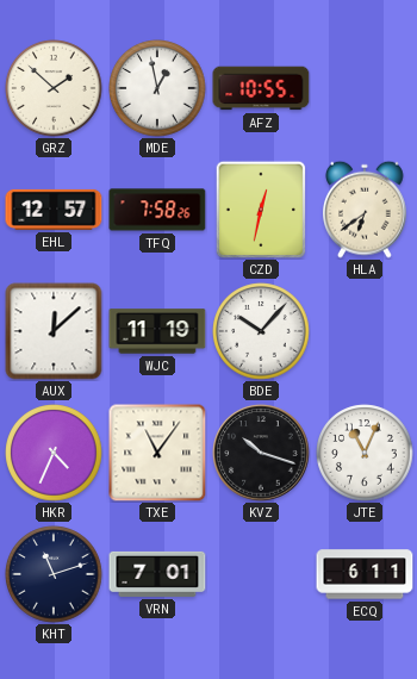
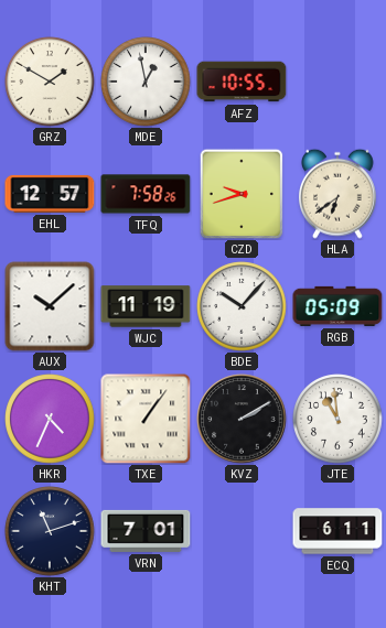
GRZ: 1:52 -> 1:50
CZD: 12:32 -> 9:42
AUX: 12:08 -> 10:08
RGB: none -> 05:09
TXE: 11:06 -> 1:06
KVZ: 10:18 -> 2:10
JTE: 11:04 -> 10:59
